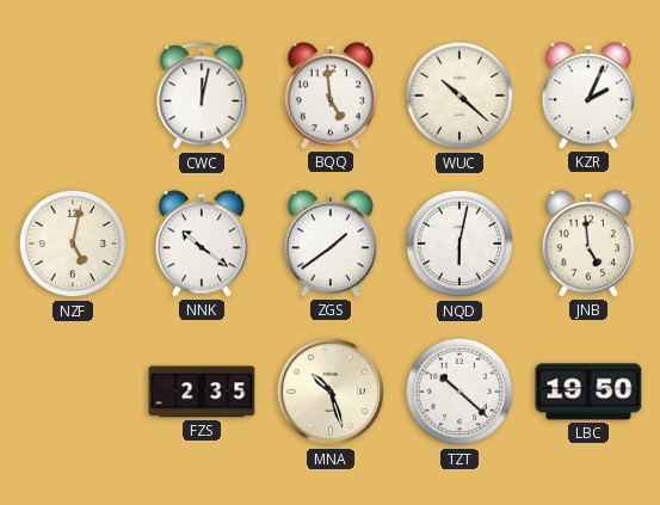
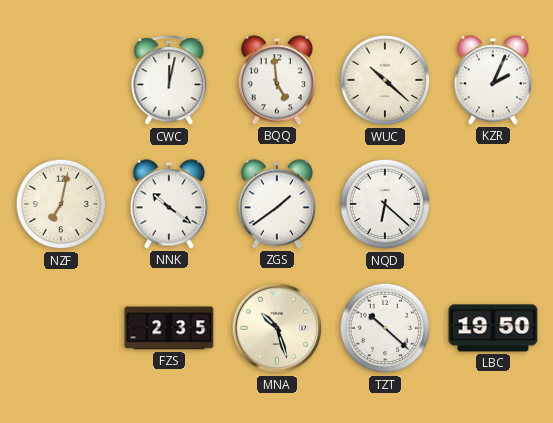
NZF: 5:02 -> 7:02
NQD: 6:02 -> 6:22
JNB: 4:59 -> none
